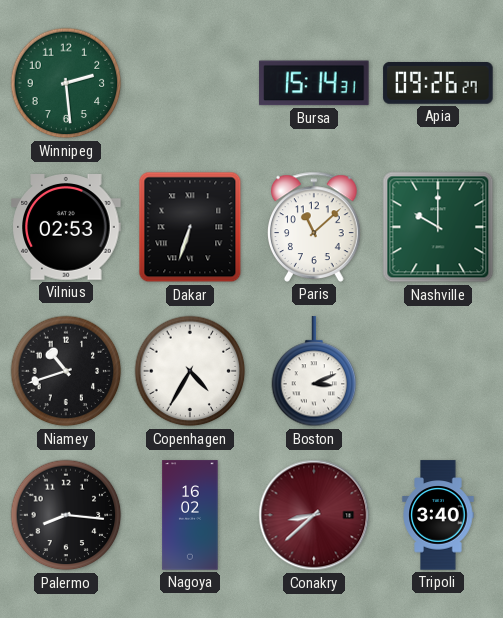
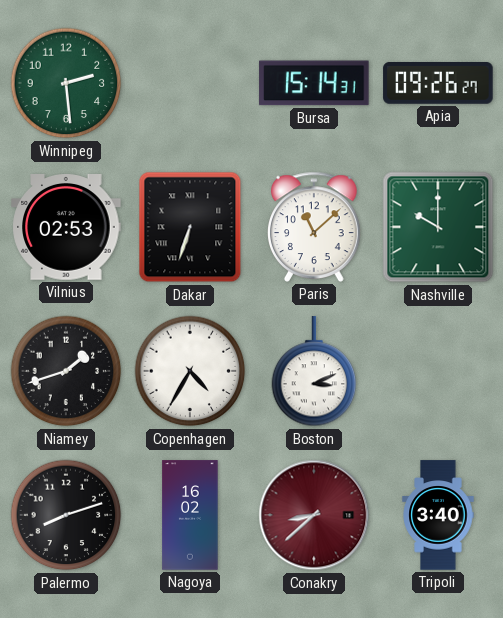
Niamey: 10:42 -> 1:42
Palermo: 8:16 -> 8:12
